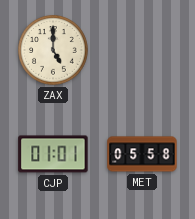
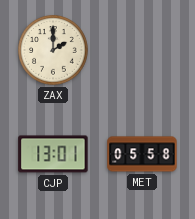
ZAX: 5:00 -> 2:00
CJP: 01:01 -> 13:01
